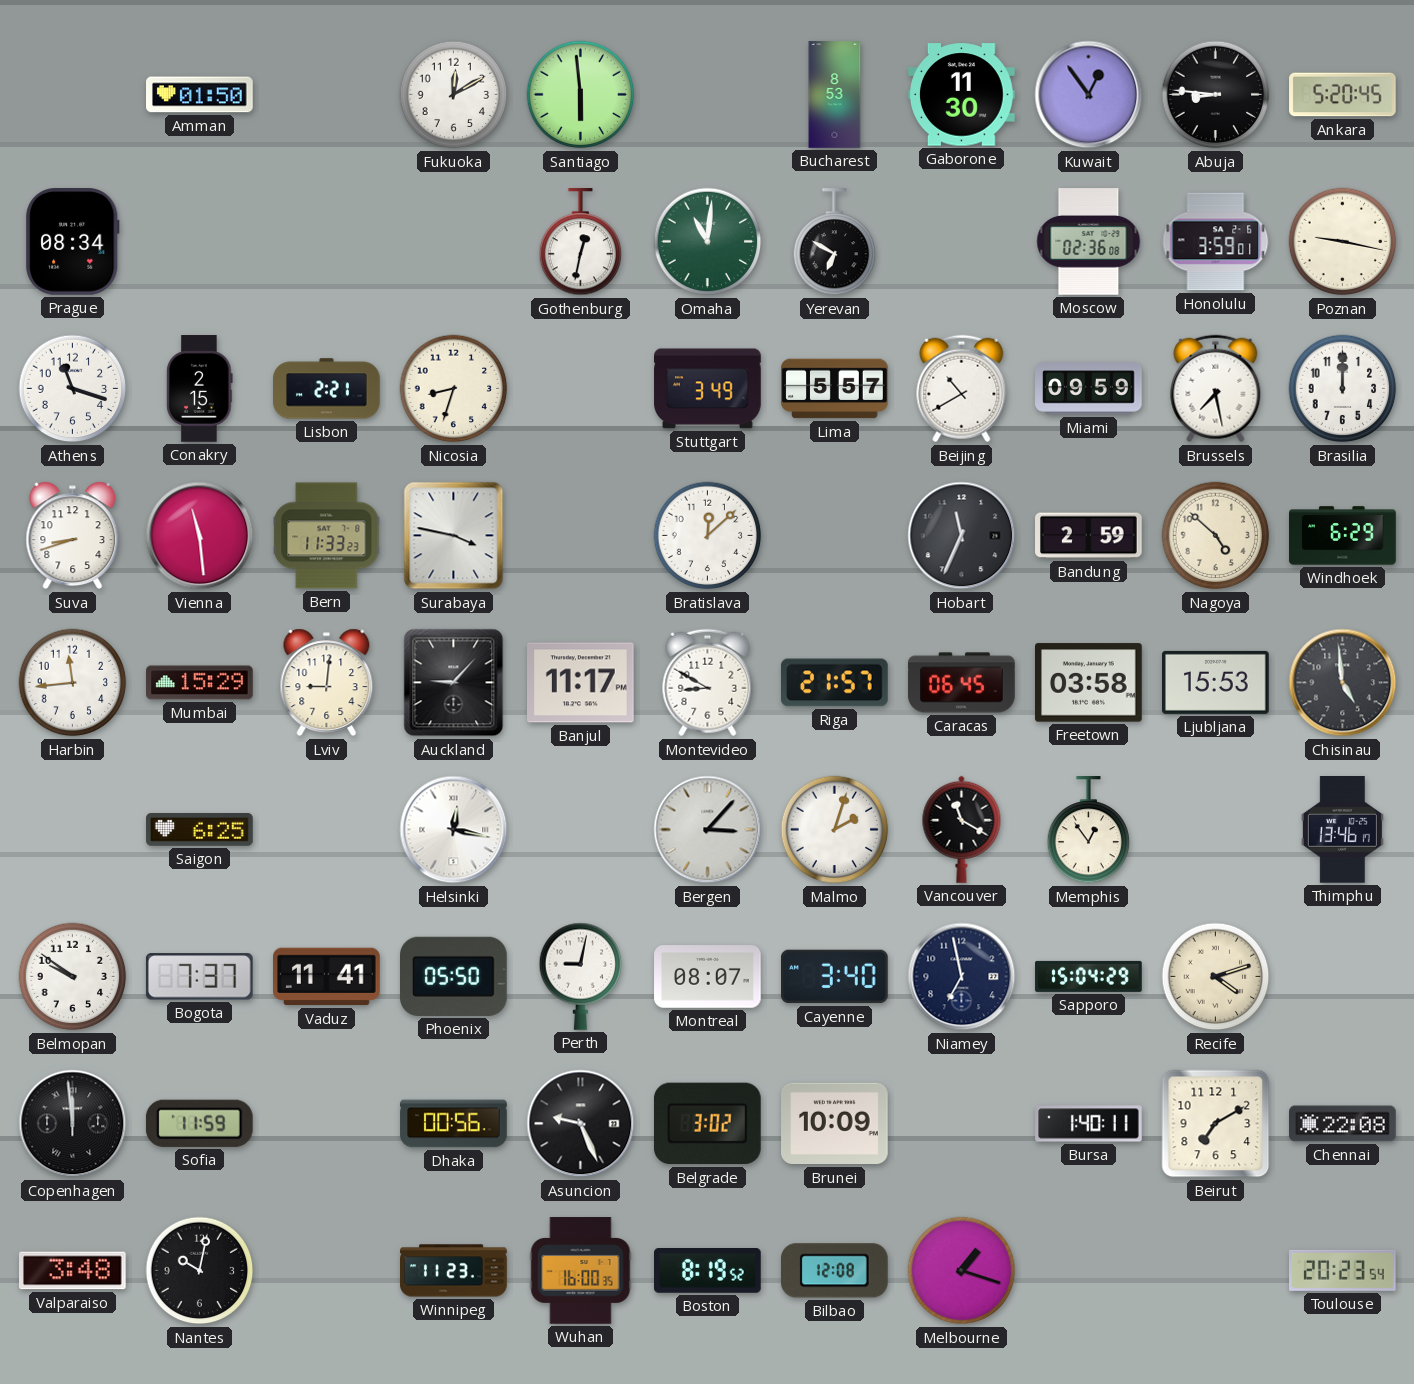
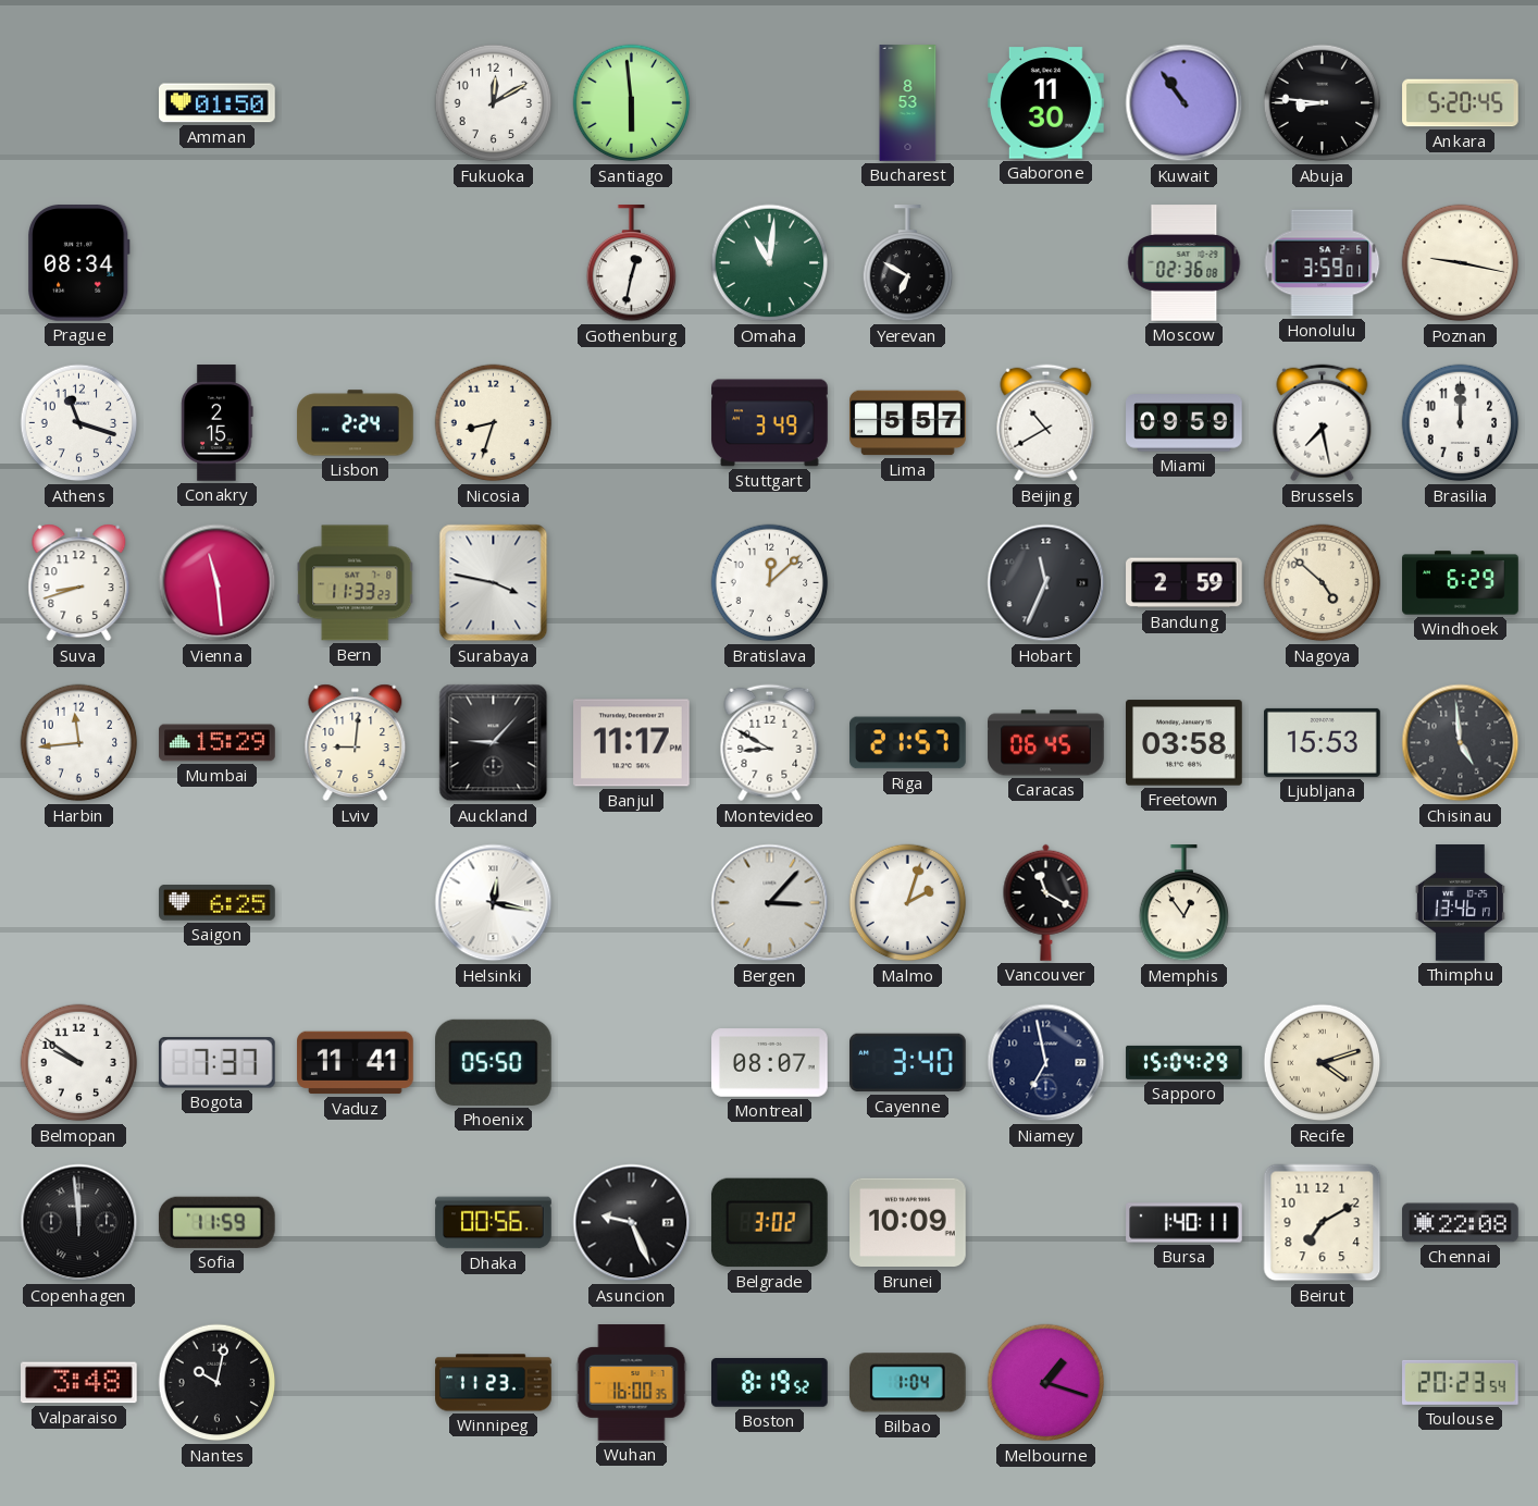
Kuwait: 12:54 -> 10:54
Lisbon: 2:21 -> 2:24
Perth: 9:02 -> none
Bilbao: 12:08 -> 1:04
